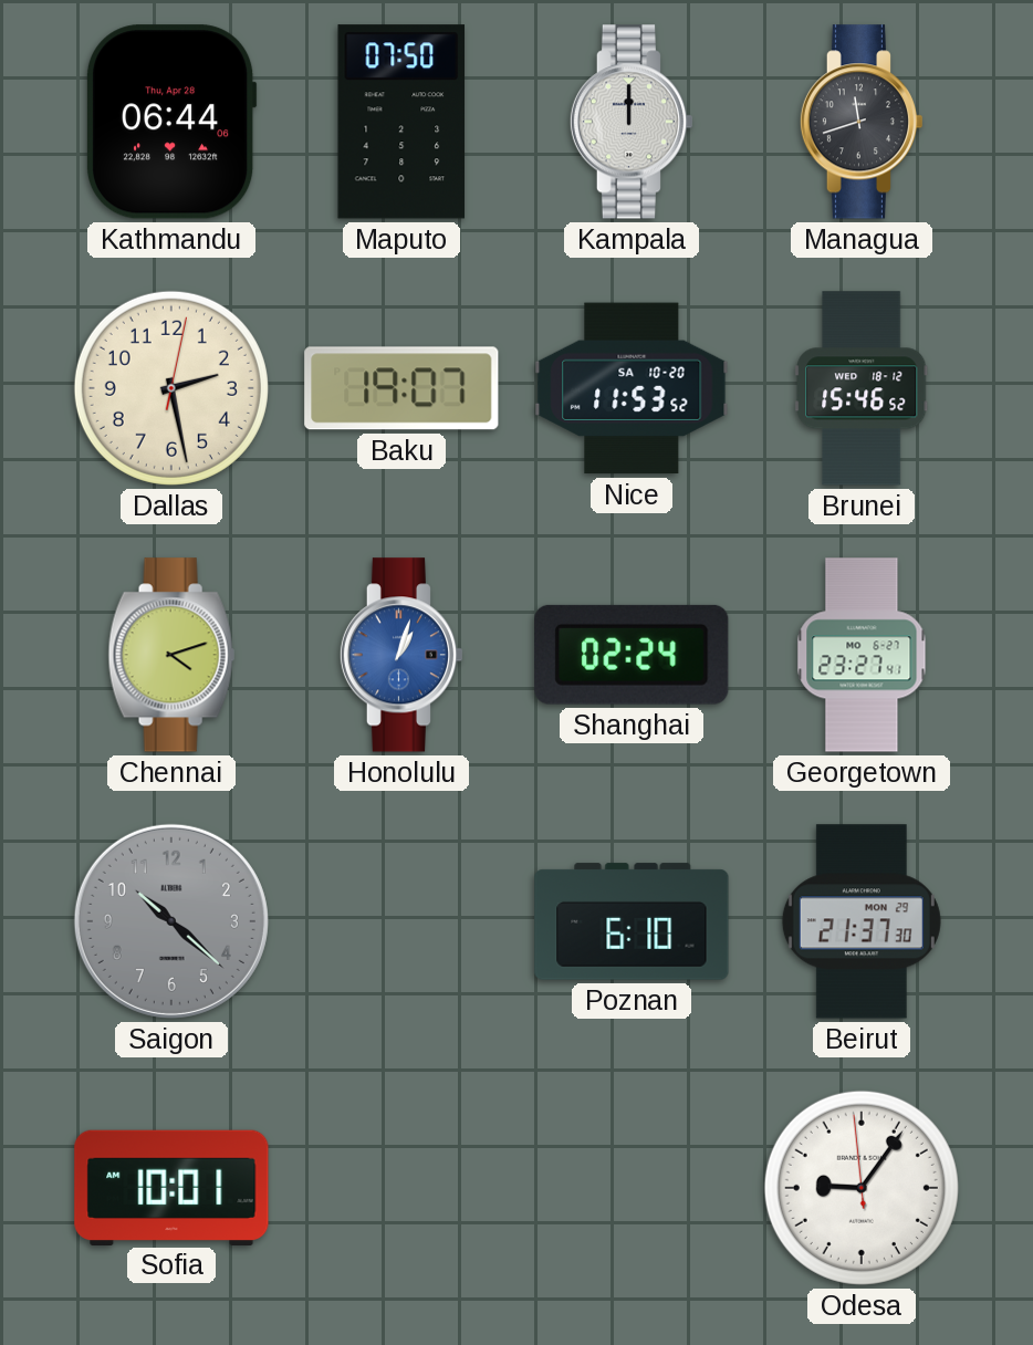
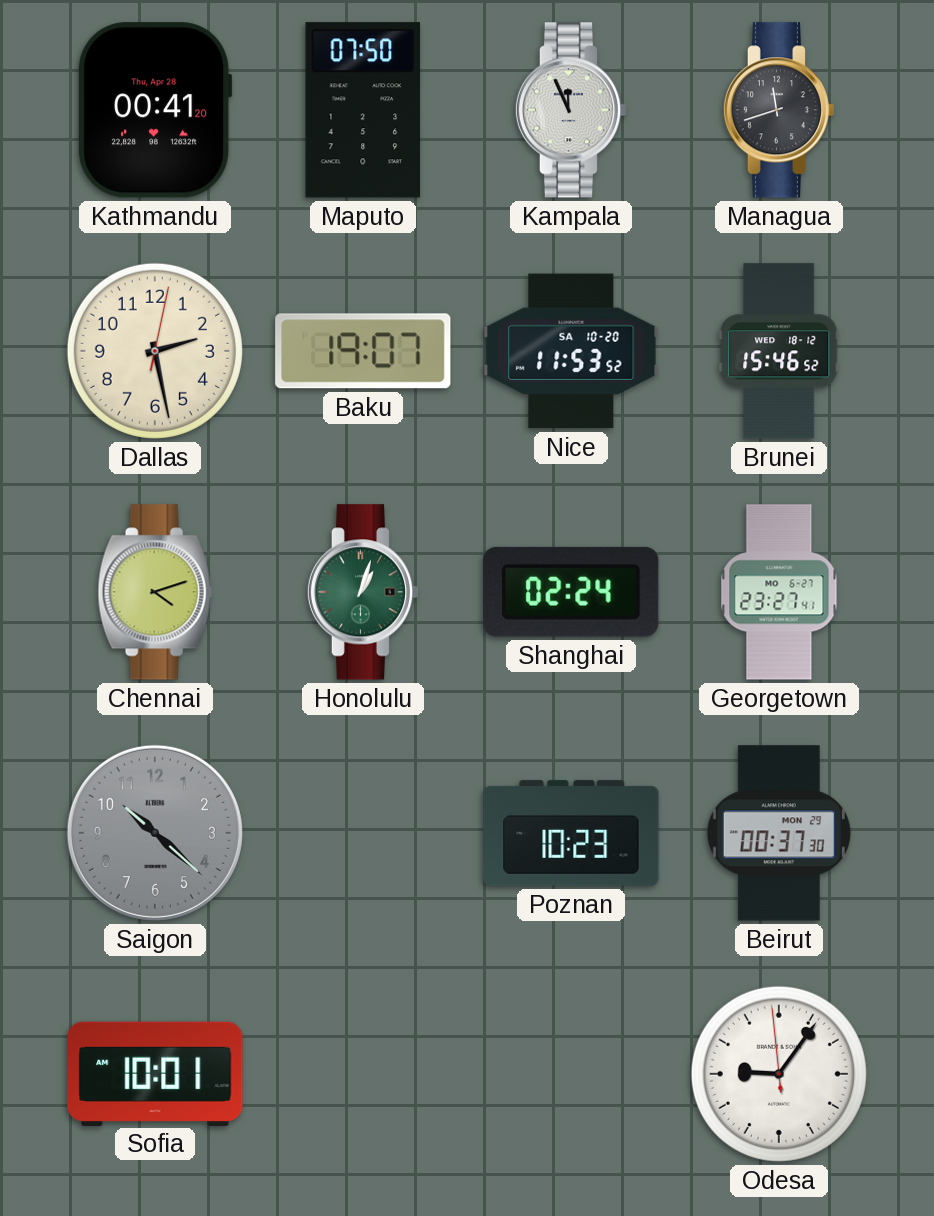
Kathmandu: 06:44 -> 00:41
Kampala: 12:00 -> 11:56
Honolulu dial: blue -> green
Poznan: 6:10 -> 10:23
Beirut: 21:37 -> 00:37
